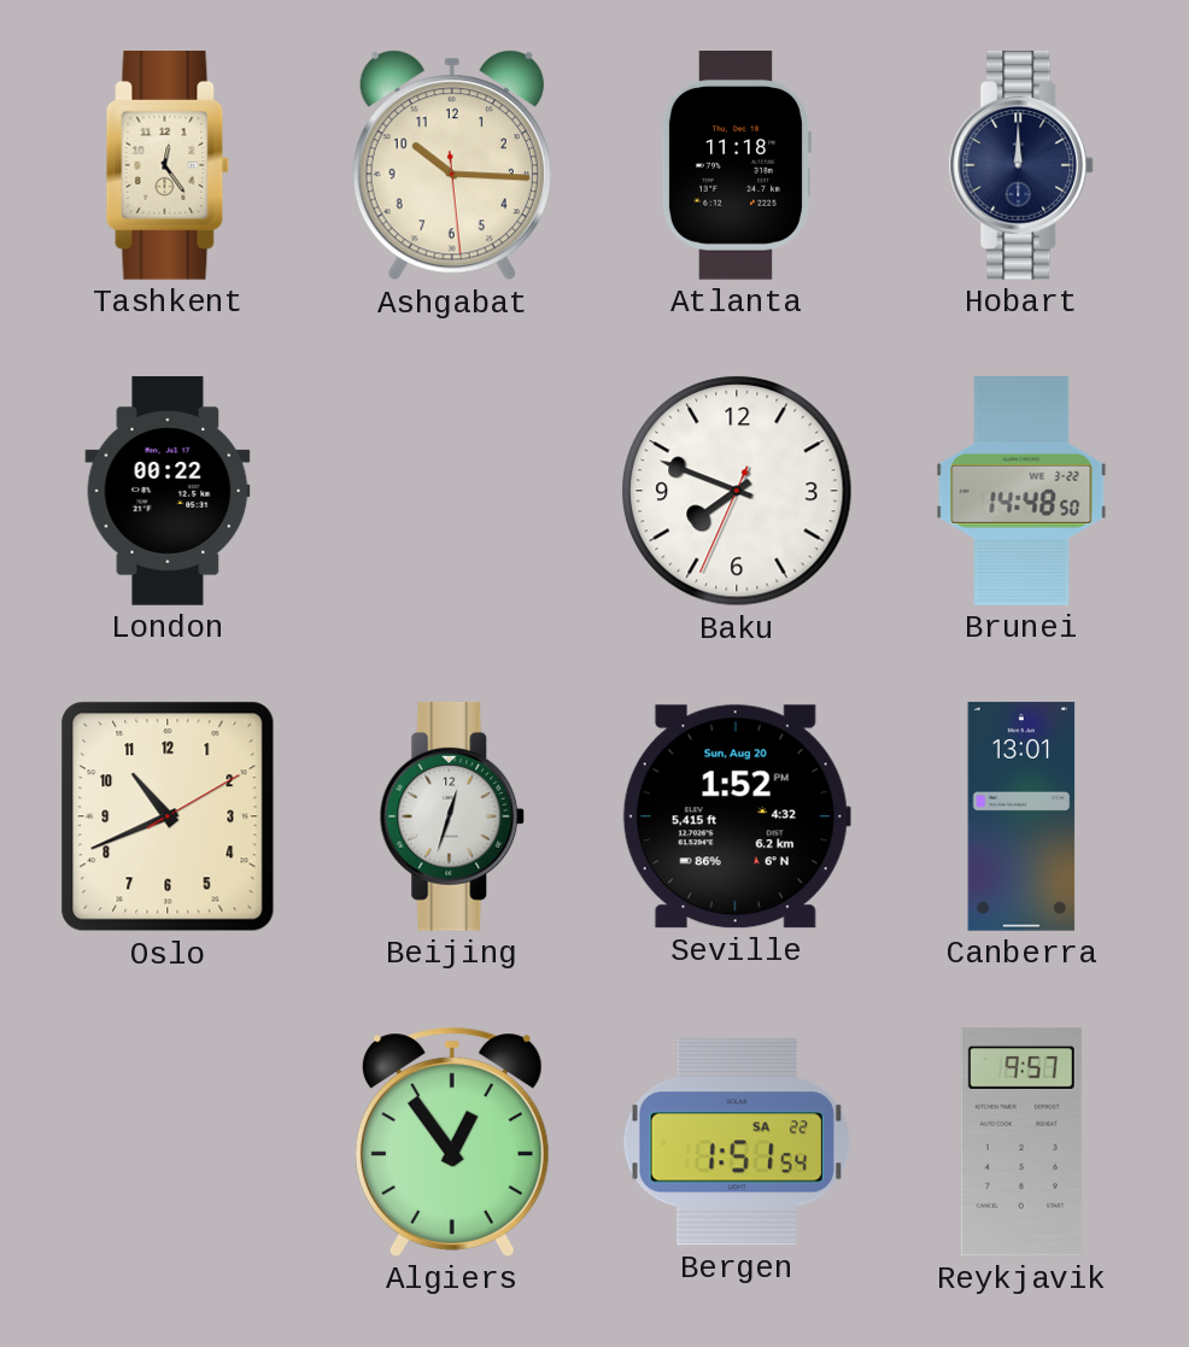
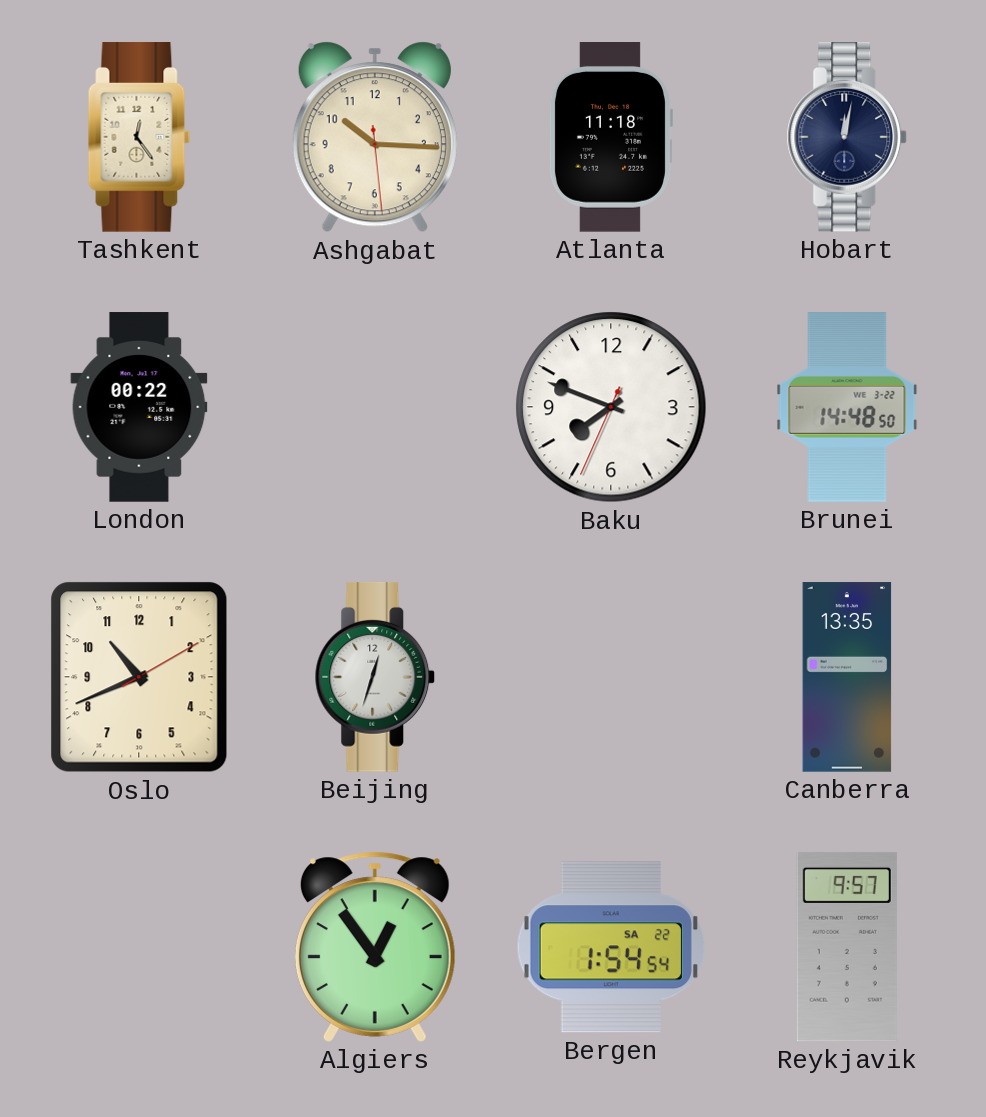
Hobart: 12:00 -> 12:02
Seville: 1:52 -> none
Canberra: 13:01 -> 13:35
Bergen: 1:51 -> 1:54
